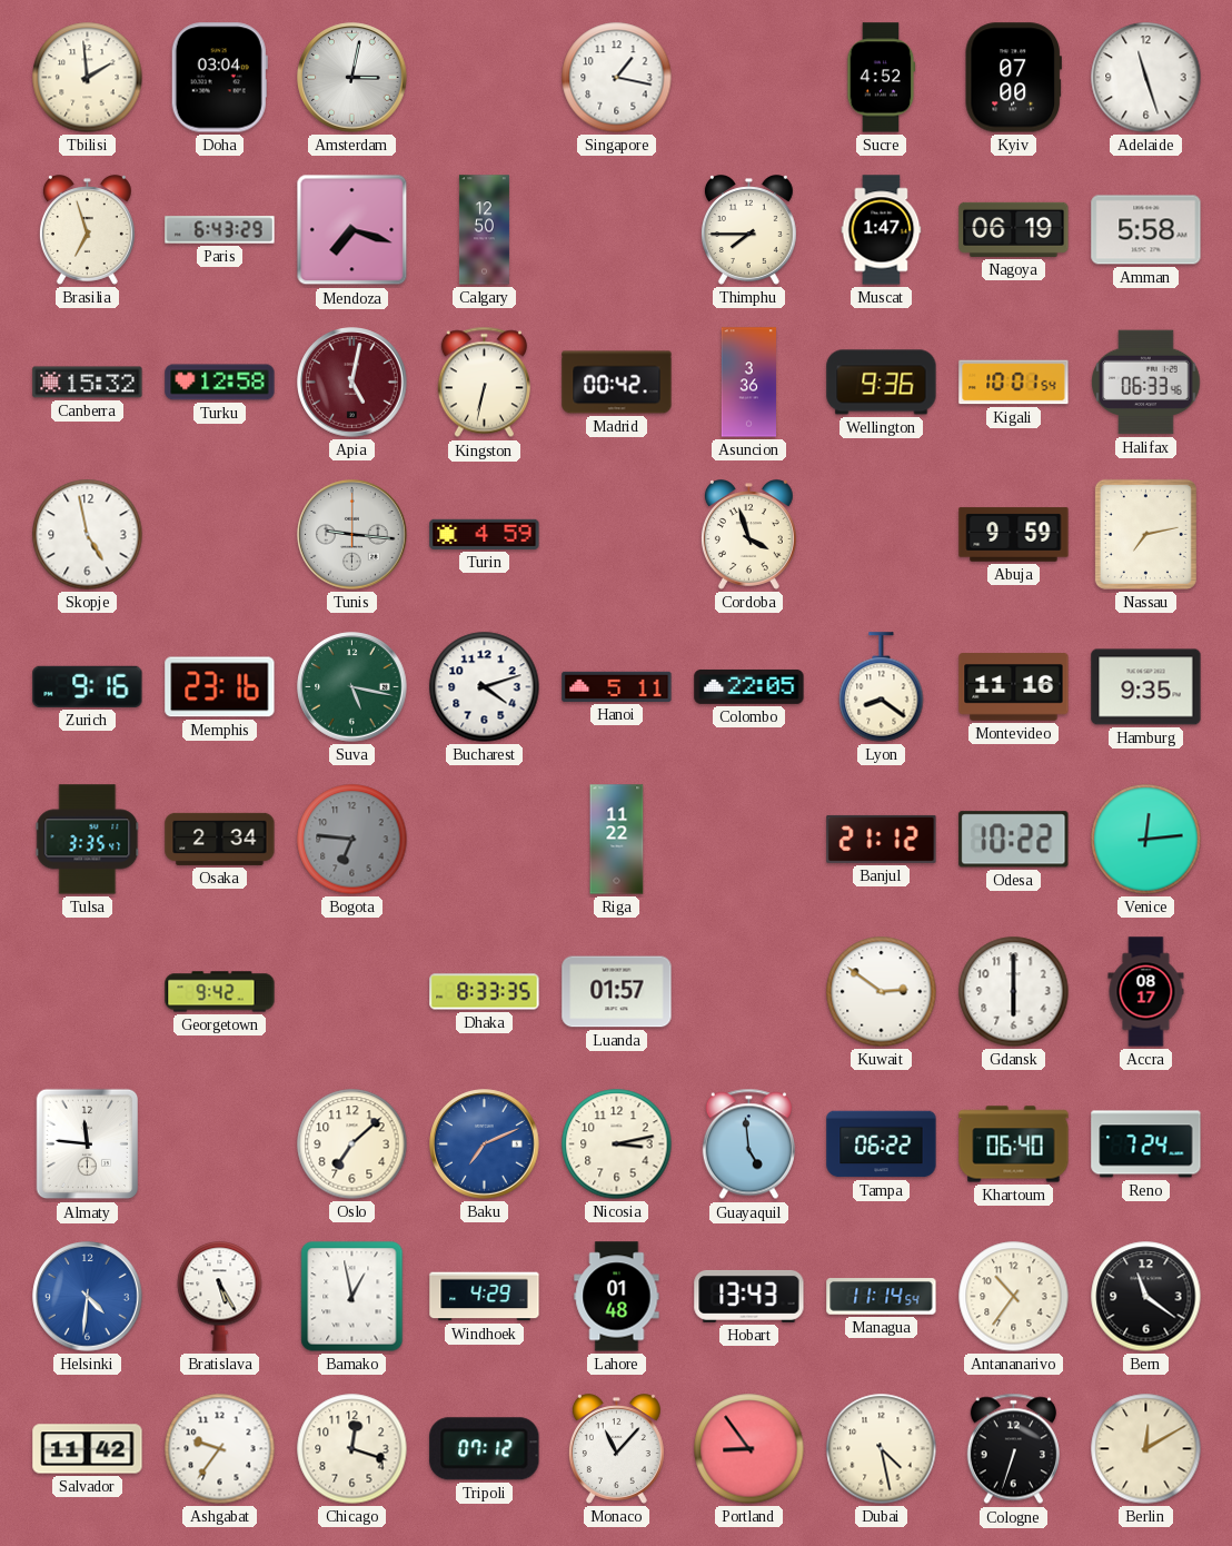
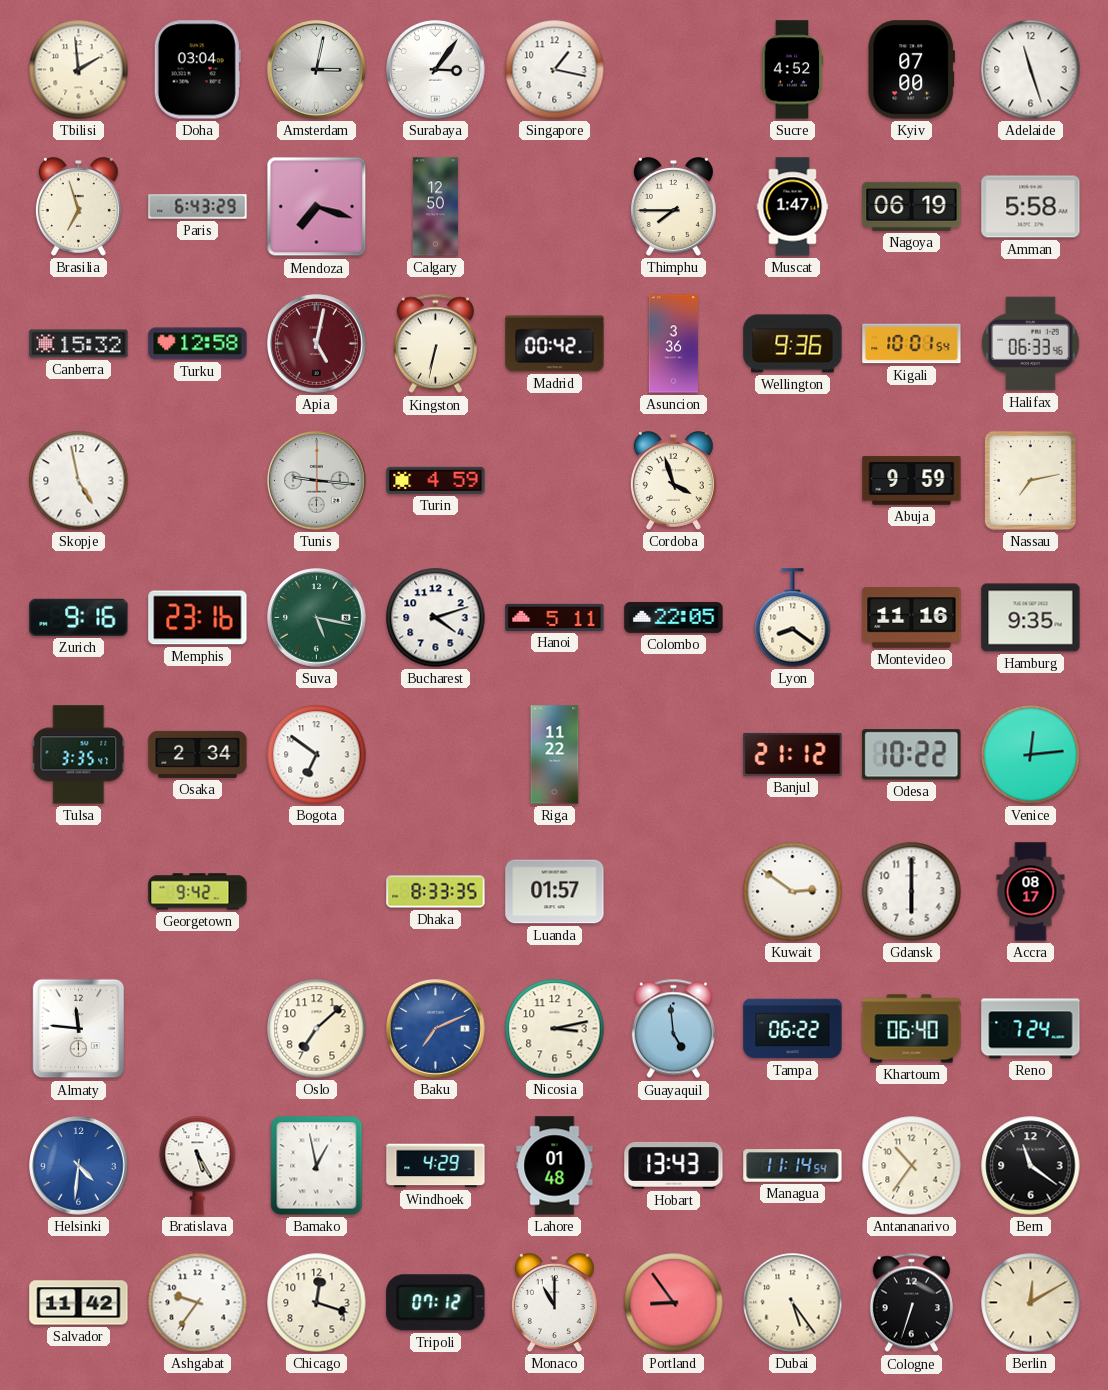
Surabaya: none -> 3:06
Bogota: 6:46 -> 6:51
Bogota dial: grey -> white
Monaco: 11:07 -> 11:00
Dubai: 4:28 -> 5:24
